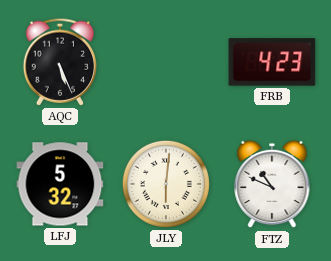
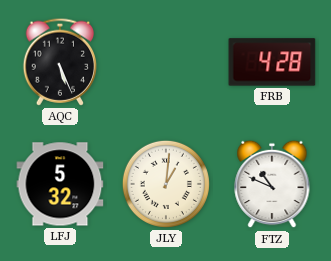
FRB: 4:23 -> 4:28
JLY: 6:01 -> 1:01
